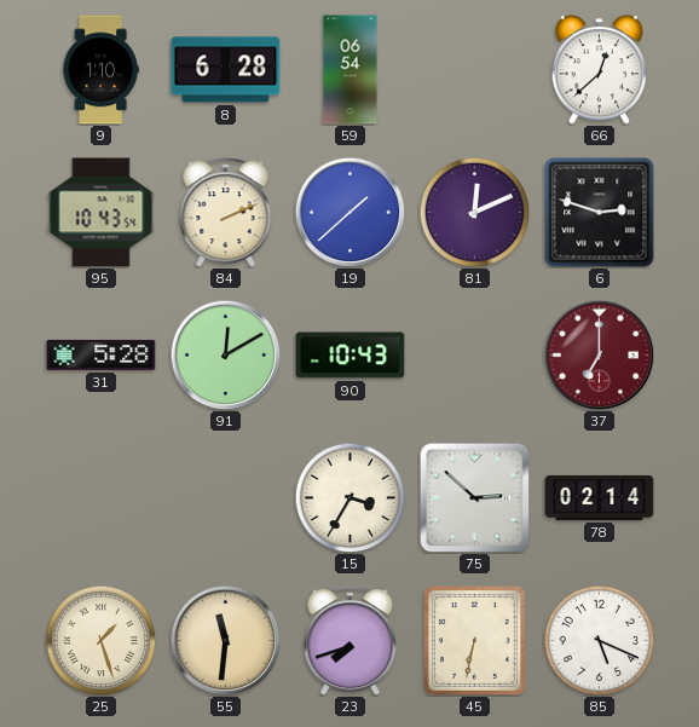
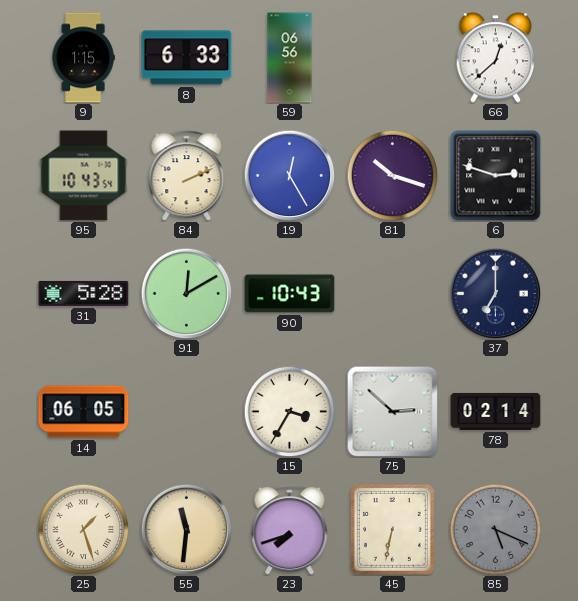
9: 1:10 -> 1:15
8: 6:28 -> 6:33
59: 06:54 -> 06:56
19: 1:38 -> 12:25
81: 12:11 -> 10:18
37 dial: burgundy -> navy
14: none -> 06:05
85 dial: white -> grey
